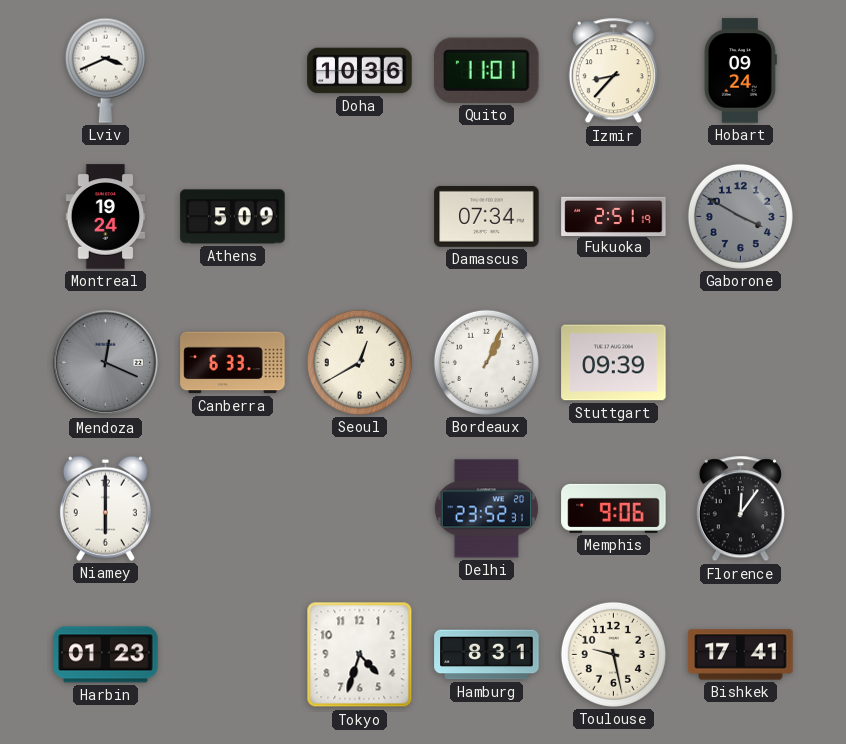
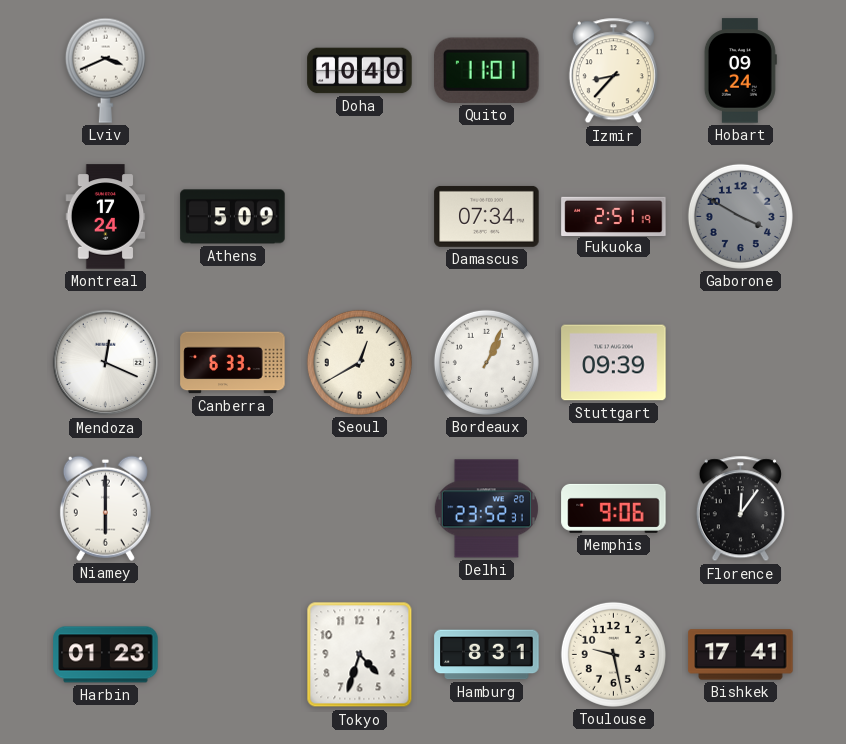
Doha: 10:36 -> 10:40
Montreal: 19:24 -> 17:24
Mendoza dial: grey -> white
